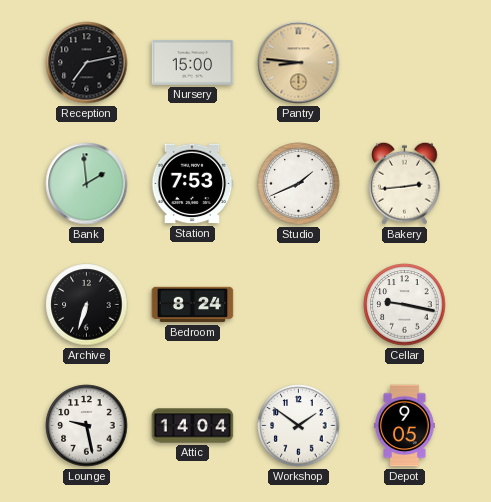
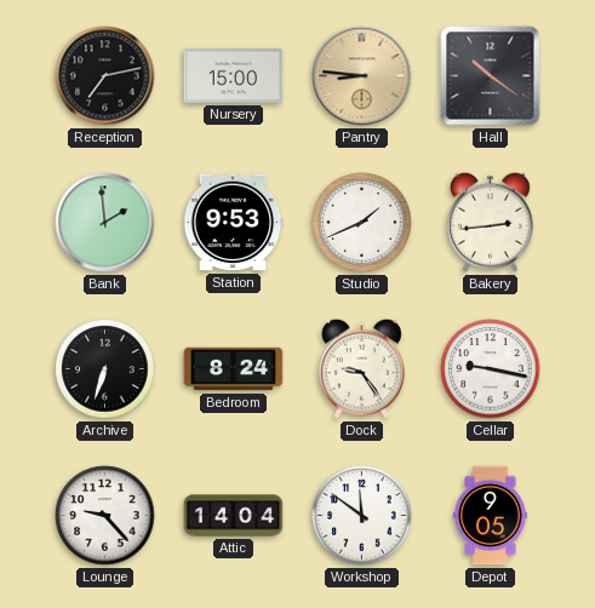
Hall: none -> 10:21
Station: 7:53 -> 9:53
Dock: none -> 9:24
Lounge: 9:28 -> 9:23
Workshop: 1:51 -> 11:51
